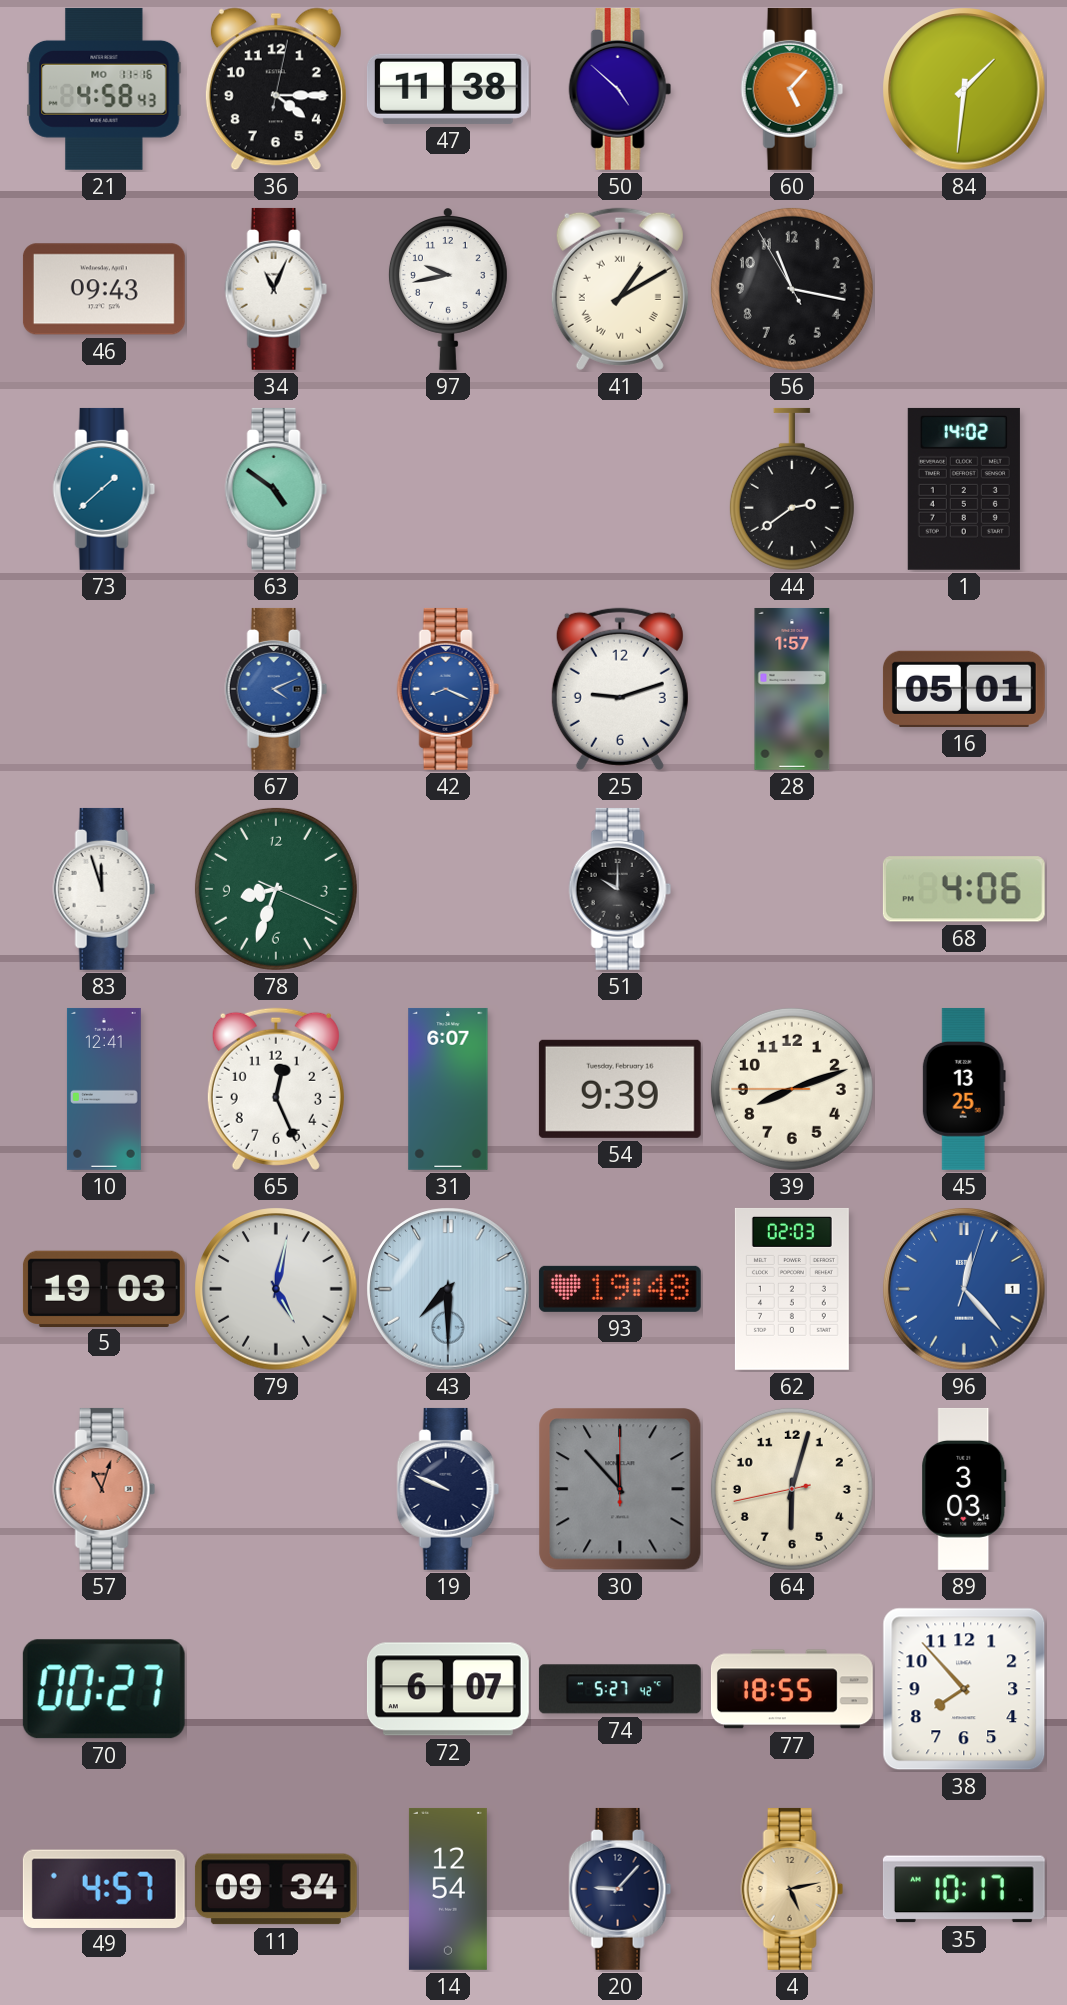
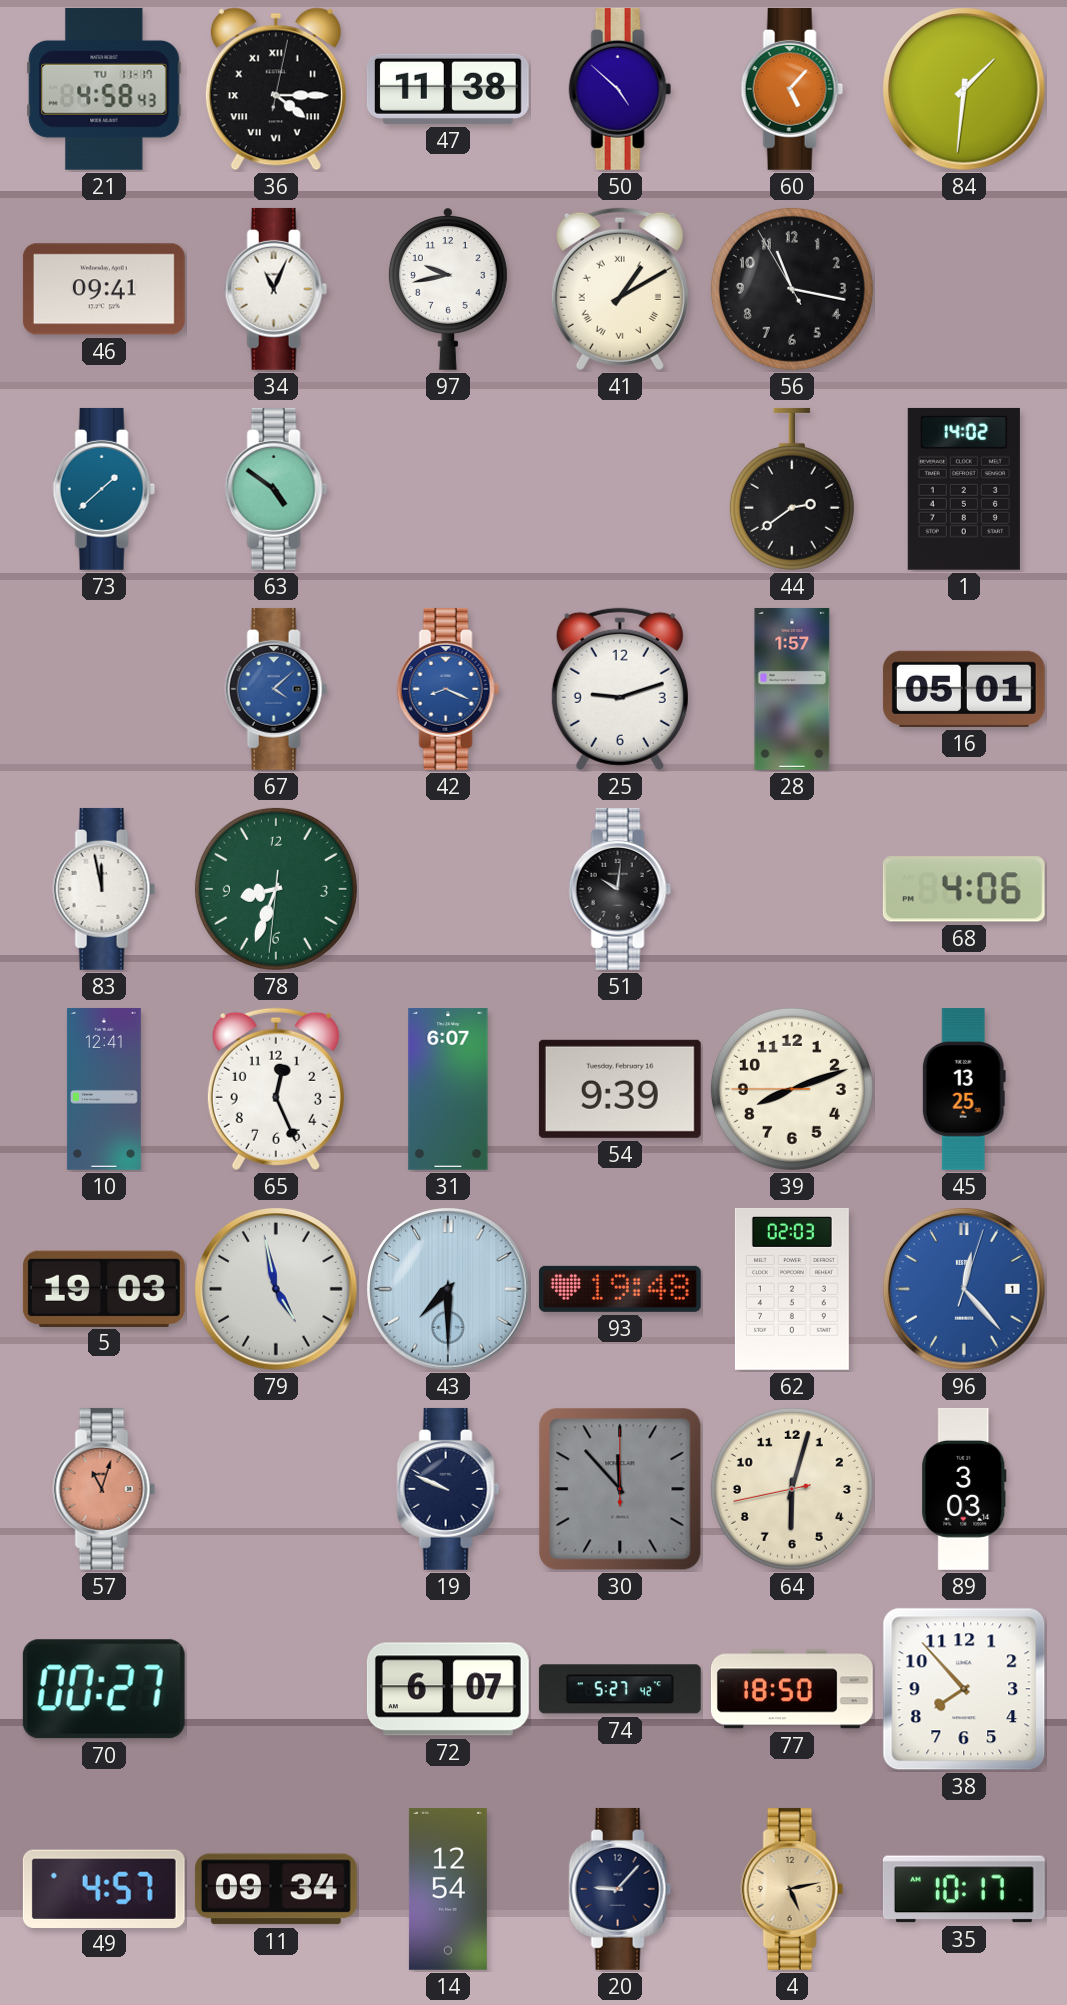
21 date: MO 11-16 -> TU 11-17
36 numerals: Arabic -> Roman
46: 09:43 -> 09:41
67: 4:11 -> 4:08
83: 11:57 -> 11:58
78: 8:33:19 -> 8:33:31
51: 10:00 -> 10:01
79: 5:02 -> 4:58
77: 18:55 -> 18:50
